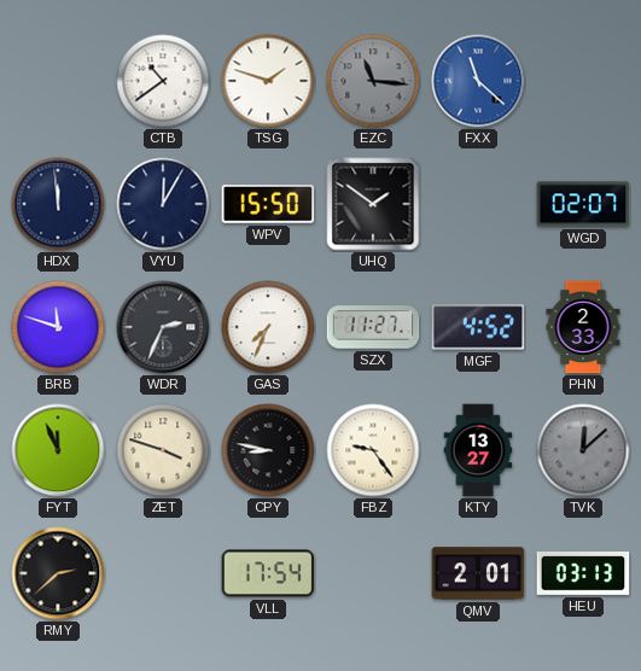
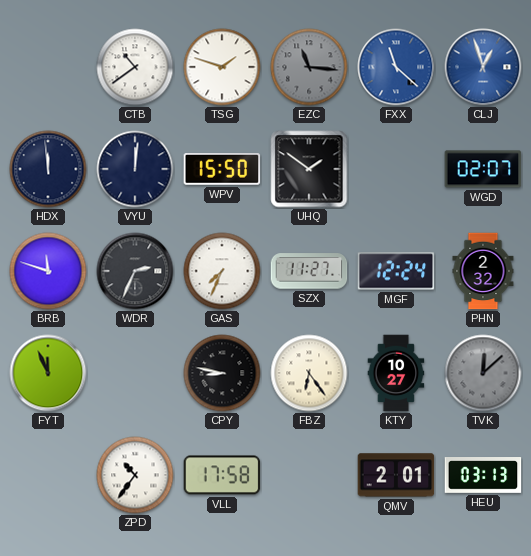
CLJ: none -> 12:57
VYU: 12:05 -> 12:01
MGF: 4:52 -> 12:24
PHN: 2:33 -> 2:32
ZET: 3:48 -> none
FBZ: 9:24 -> 6:24
KTY: 13:27 -> 10:27
RMY: 2:38 -> none
ZPD: none -> 10:36
VLL: 17:54 -> 17:58
